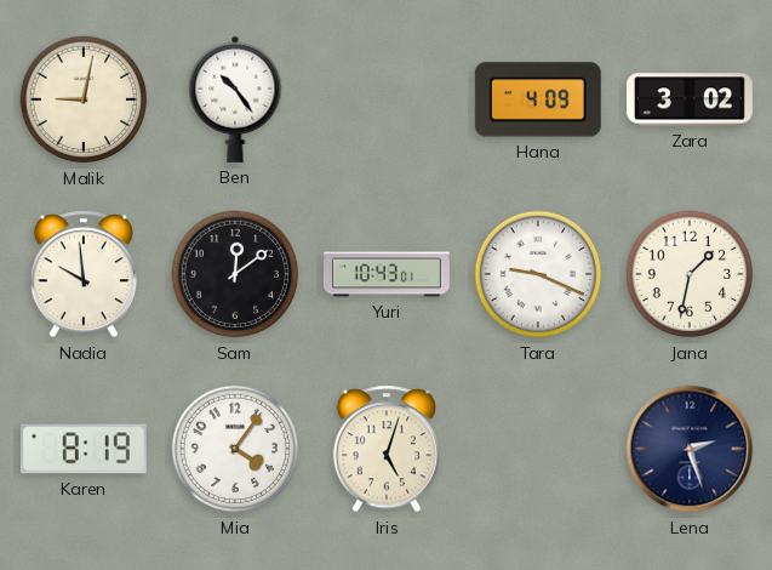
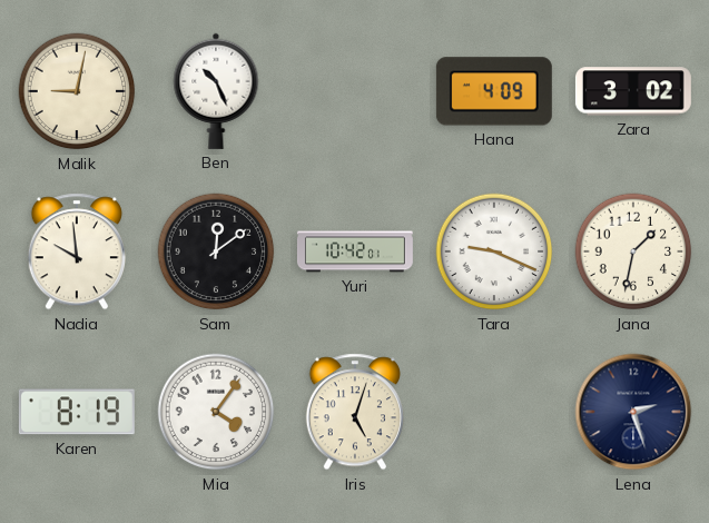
Ben: 10:24 -> 10:26
Yuri: 10:43 -> 10:42
